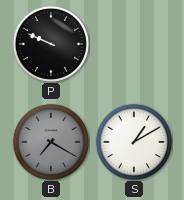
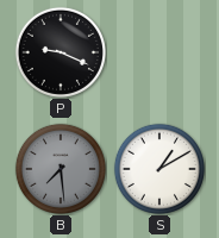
P: 9:49 -> 9:19
B: 7:20 -> 7:29
